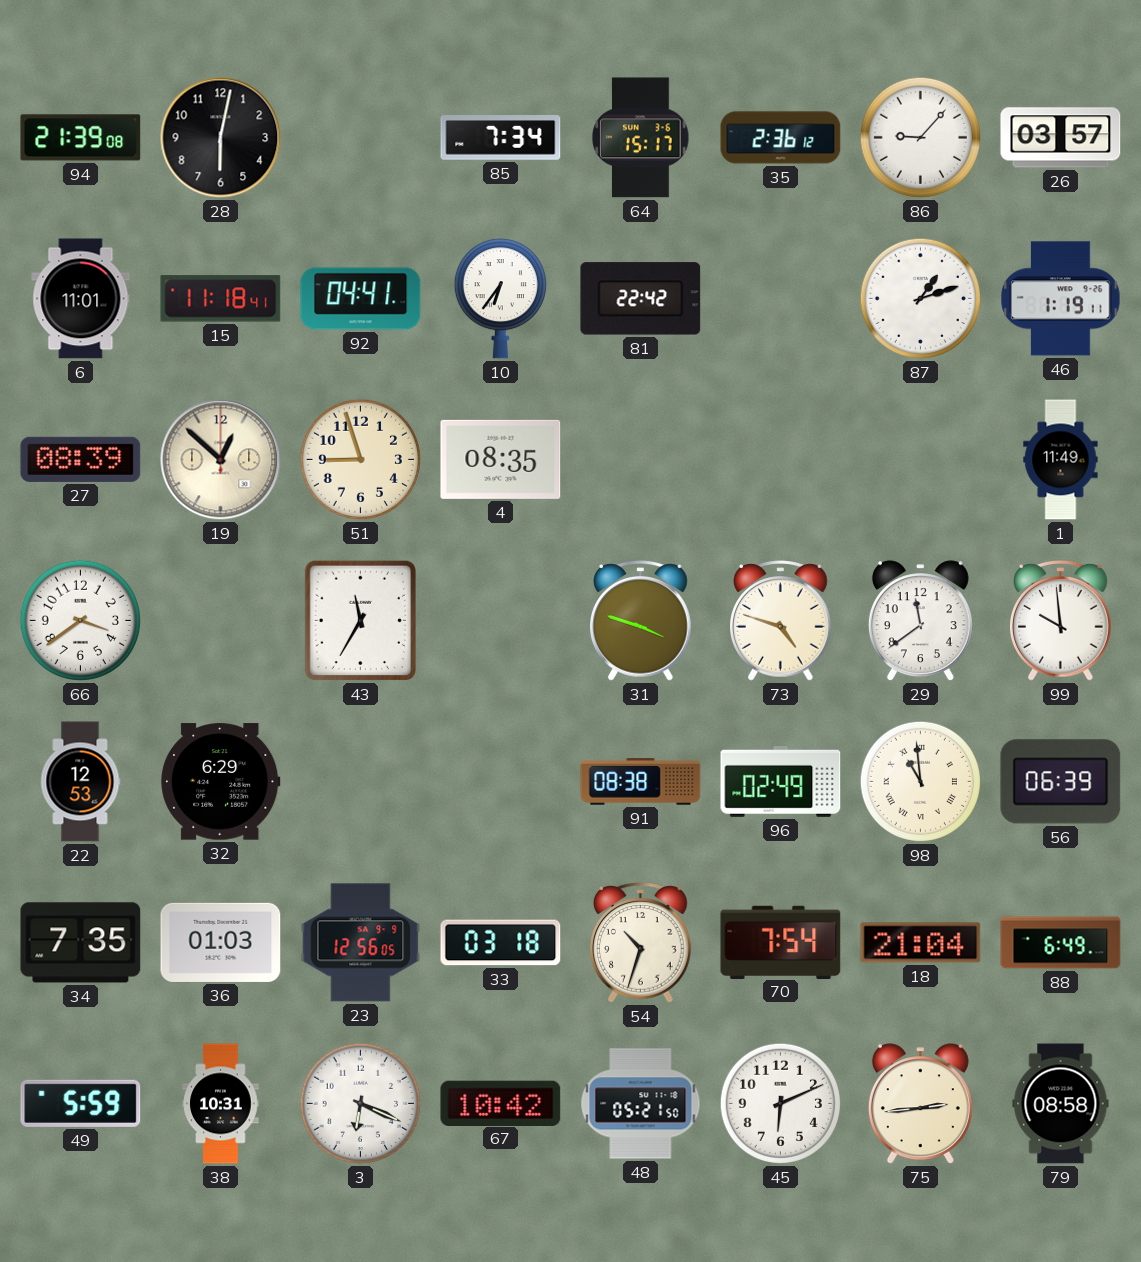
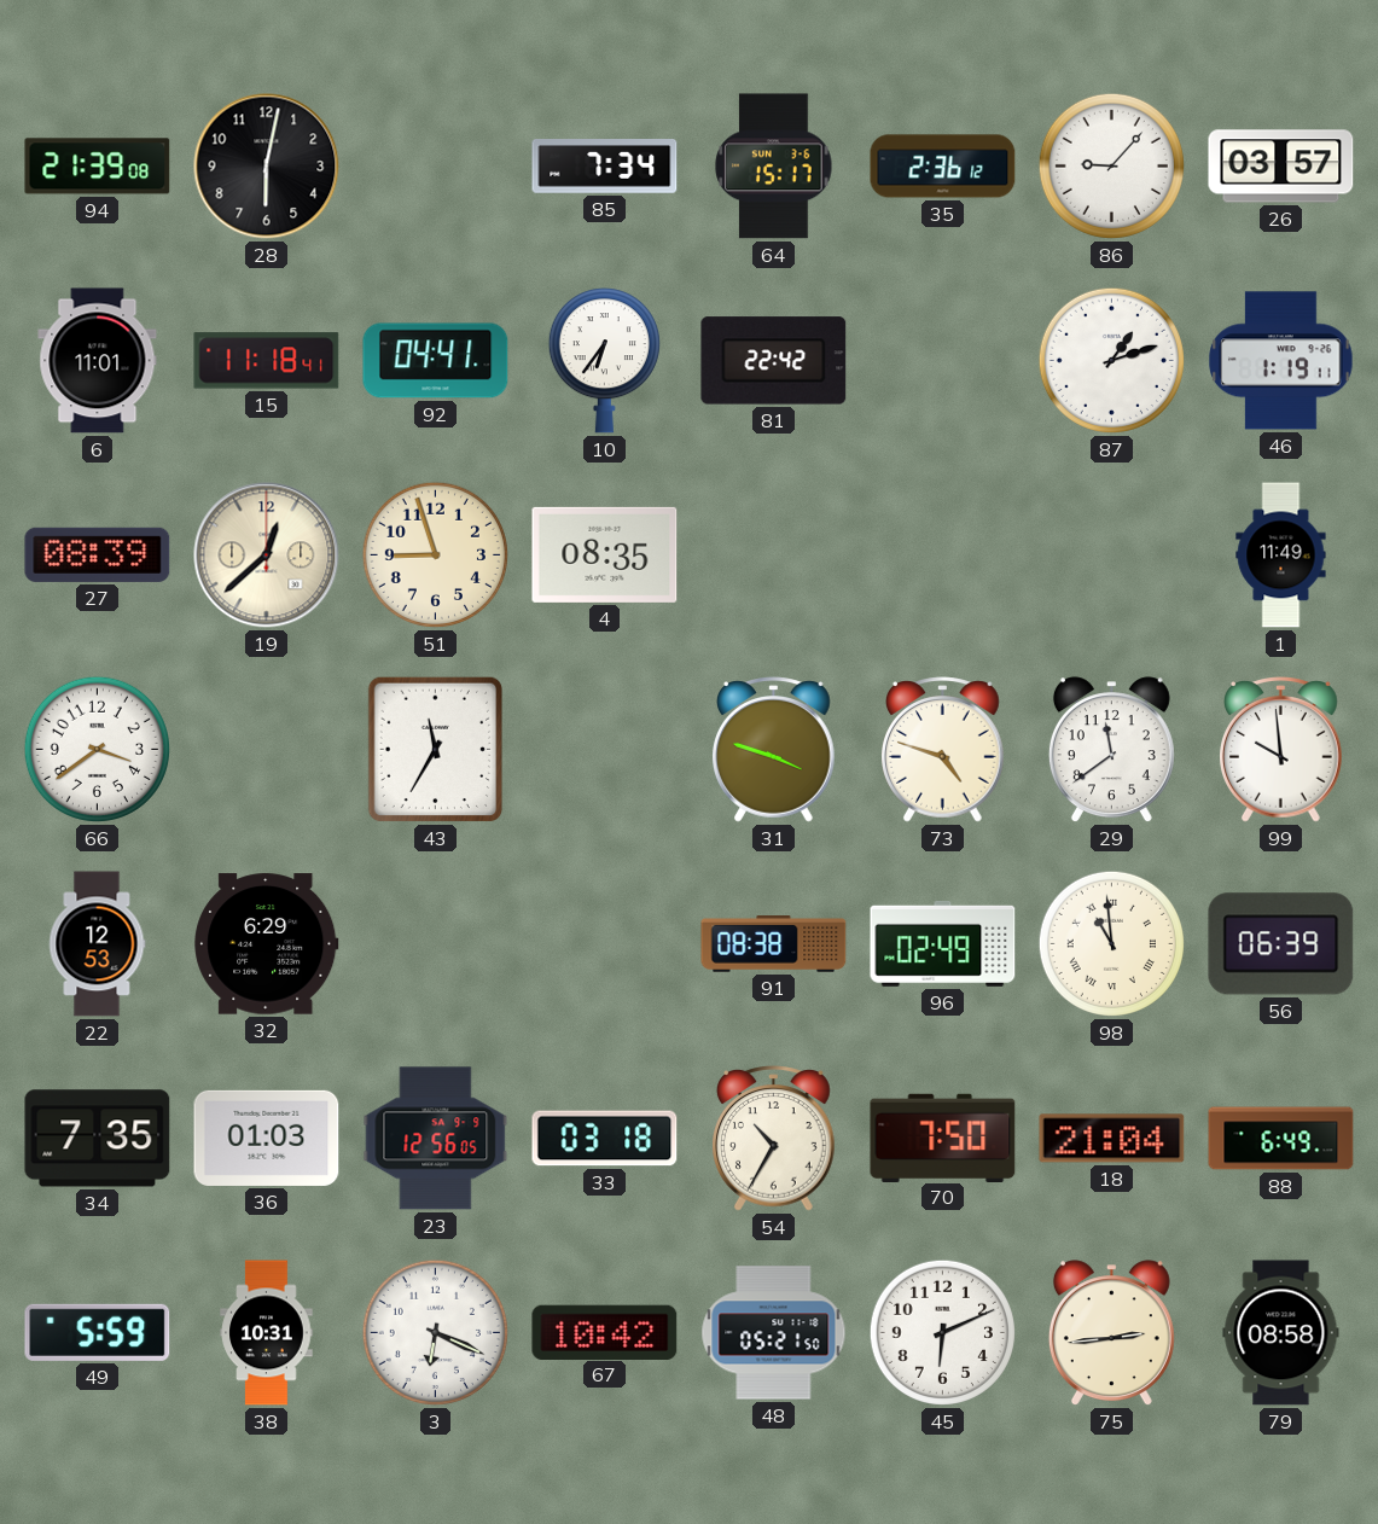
19: 12:52 -> 12:38
54: 10:33 -> 10:35
70: 7:54 -> 7:50
